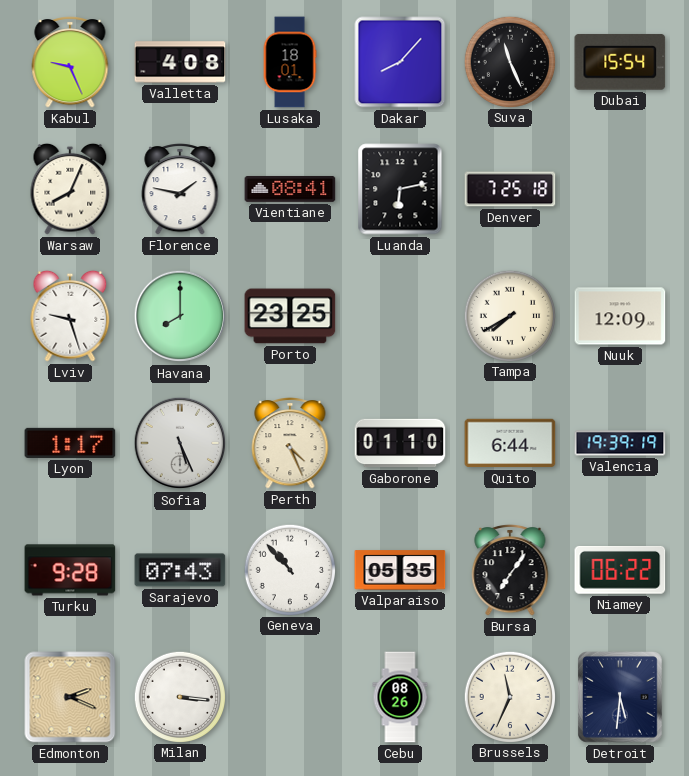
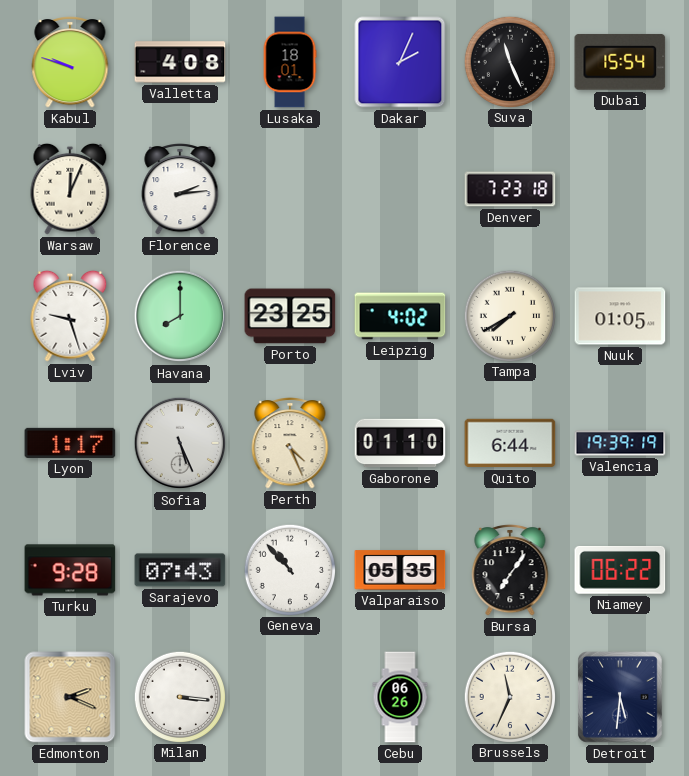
Kabul: 9:26 -> 9:48
Dakar: 8:07 -> 2:04
Warsaw: 8:04 -> 12:04
Florence: 1:47 -> 2:14
Vientiane: 08:41 -> none
Luanda: 6:13 -> none
Denver: 7:25 -> 7:23
Leipzig: none -> 4:02
Nuuk: 12:09 -> 01:05
Cebu: 08:26 -> 06:26
